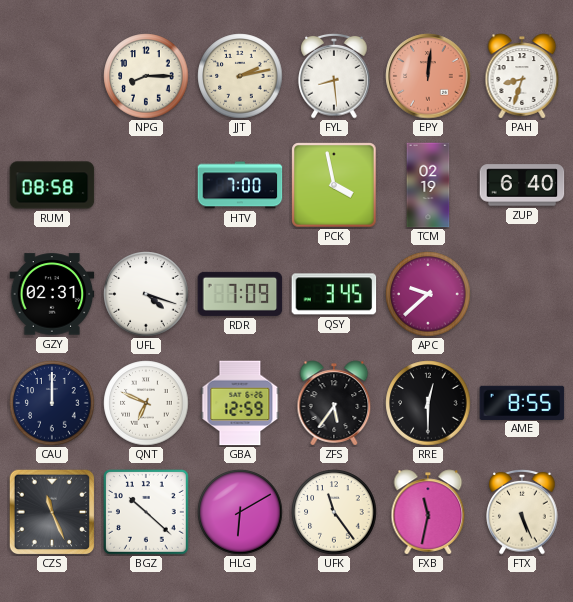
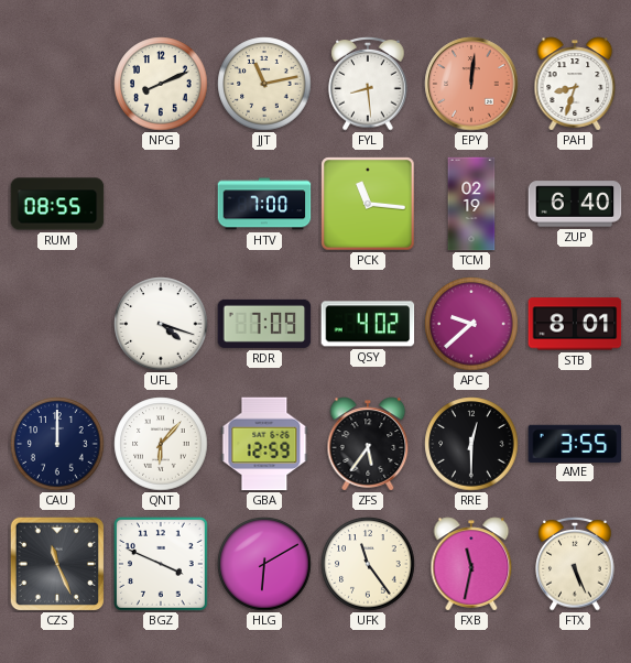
NPG: 8:15 -> 8:11
JJT: 2:13 -> 11:13
RUM: 08:58 -> 08:55
PCK: 3:58 -> 11:16
GZY: 02:31 -> none
QSY: 3:45 -> 4:02
STB: none -> 8:01
QNT: 6:49 -> 6:07
AME: 8:55 -> 3:55
BGZ: 10:22 -> 3:49
